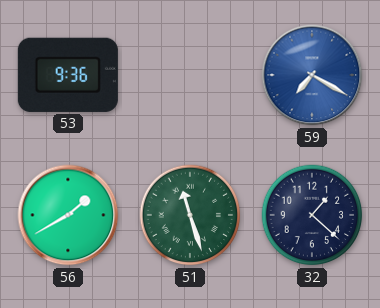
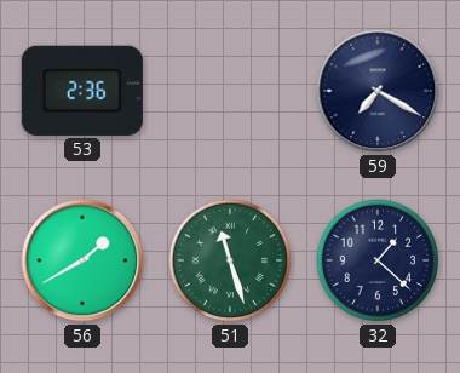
53: 9:36 -> 2:36
59 dial: blue -> navy
